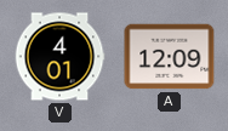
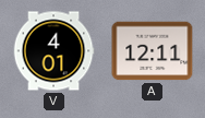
A: 12:09 -> 12:11
